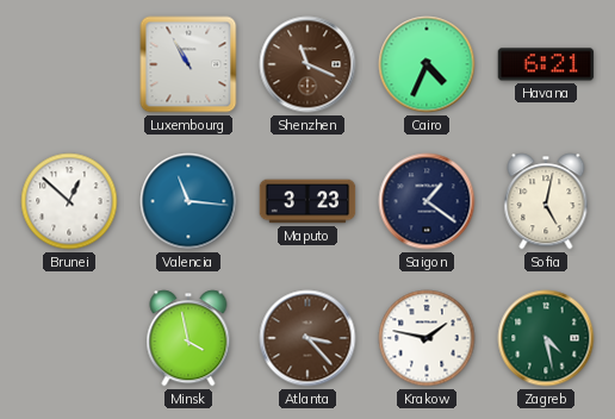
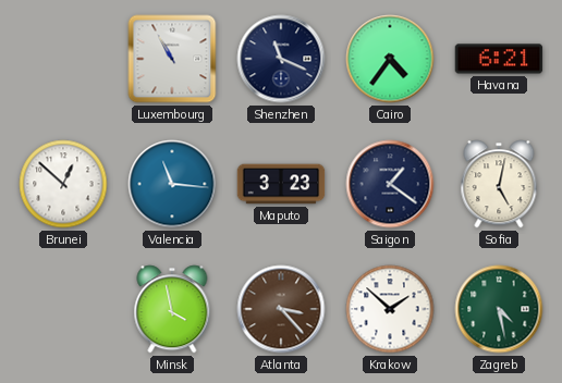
Shenzhen dial: brown -> navy
Cairo: 4:34 -> 4:36
Krakow: 1:47 -> 1:52
